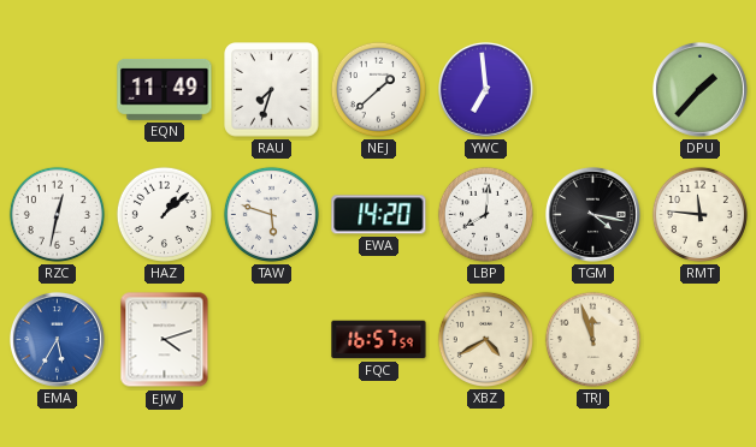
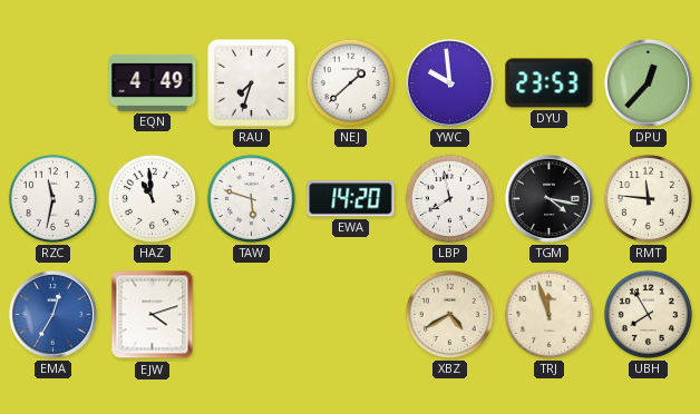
EQN: 11:49 -> 4:49
YWC: 6:59 -> 9:59
DYU: none -> 23:53
DPU: 1:37 -> 12:37
RZC: 12:32 -> 11:32
HAZ: 1:08 -> 10:59
LBP: 8:01 -> 7:58
EMA: 5:35 -> 12:35
FQC: 16:57 -> none
UBH: none -> 7:55
